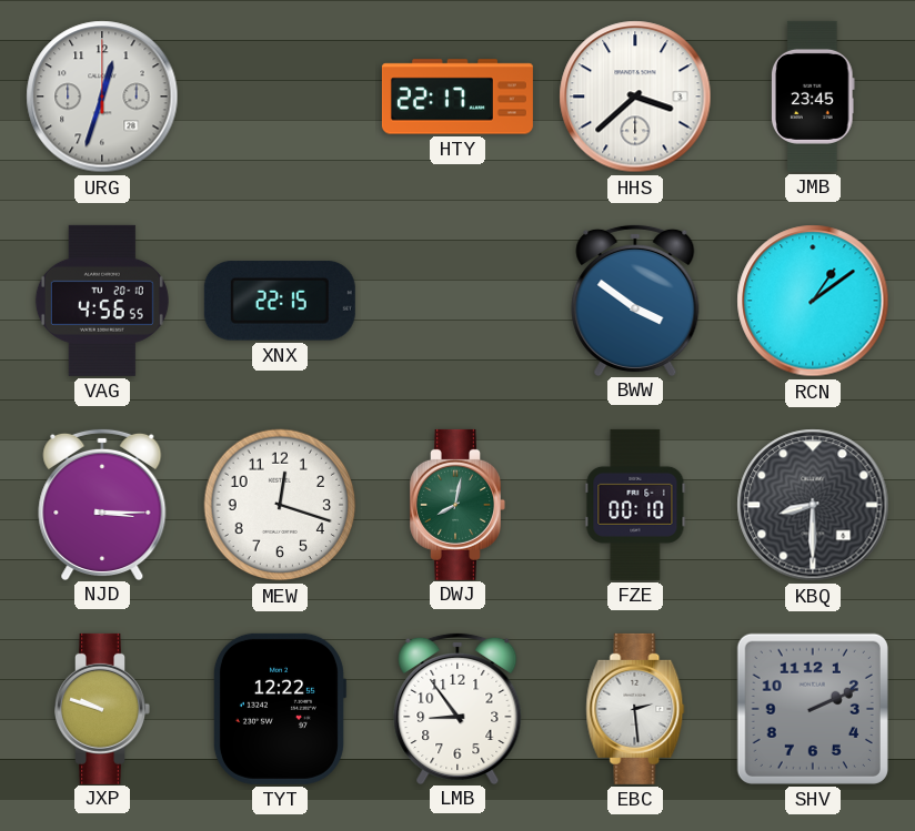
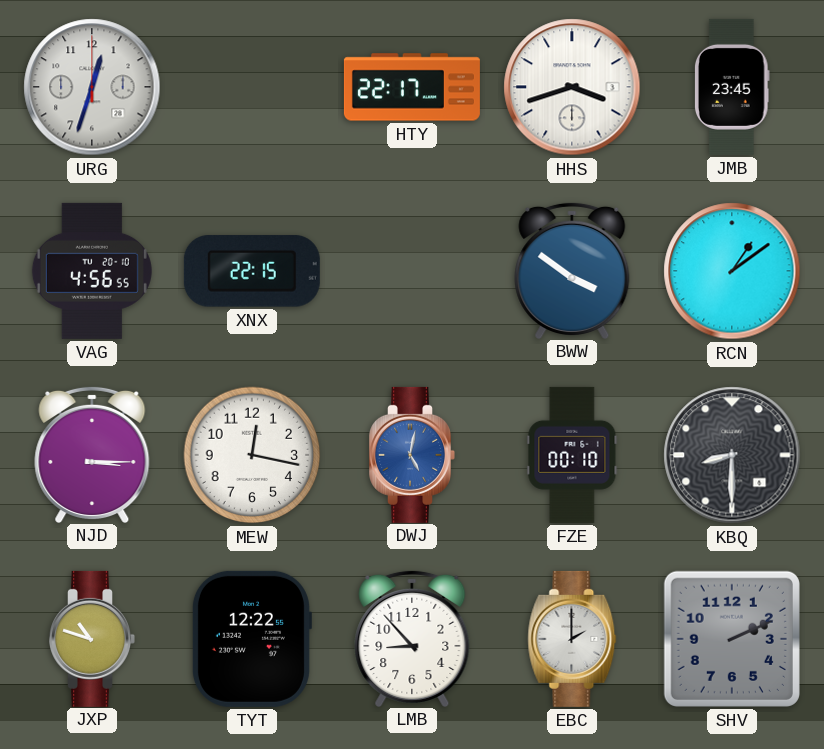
HHS: 3:38 -> 3:42
MEW: 12:18 -> 12:17
DWJ: 8:02 -> 5:02
DWJ dial: green -> blue
JXP: 9:48 -> 10:48
LMB: 8:54 -> 8:53
EBC: 2:29 -> 2:00
